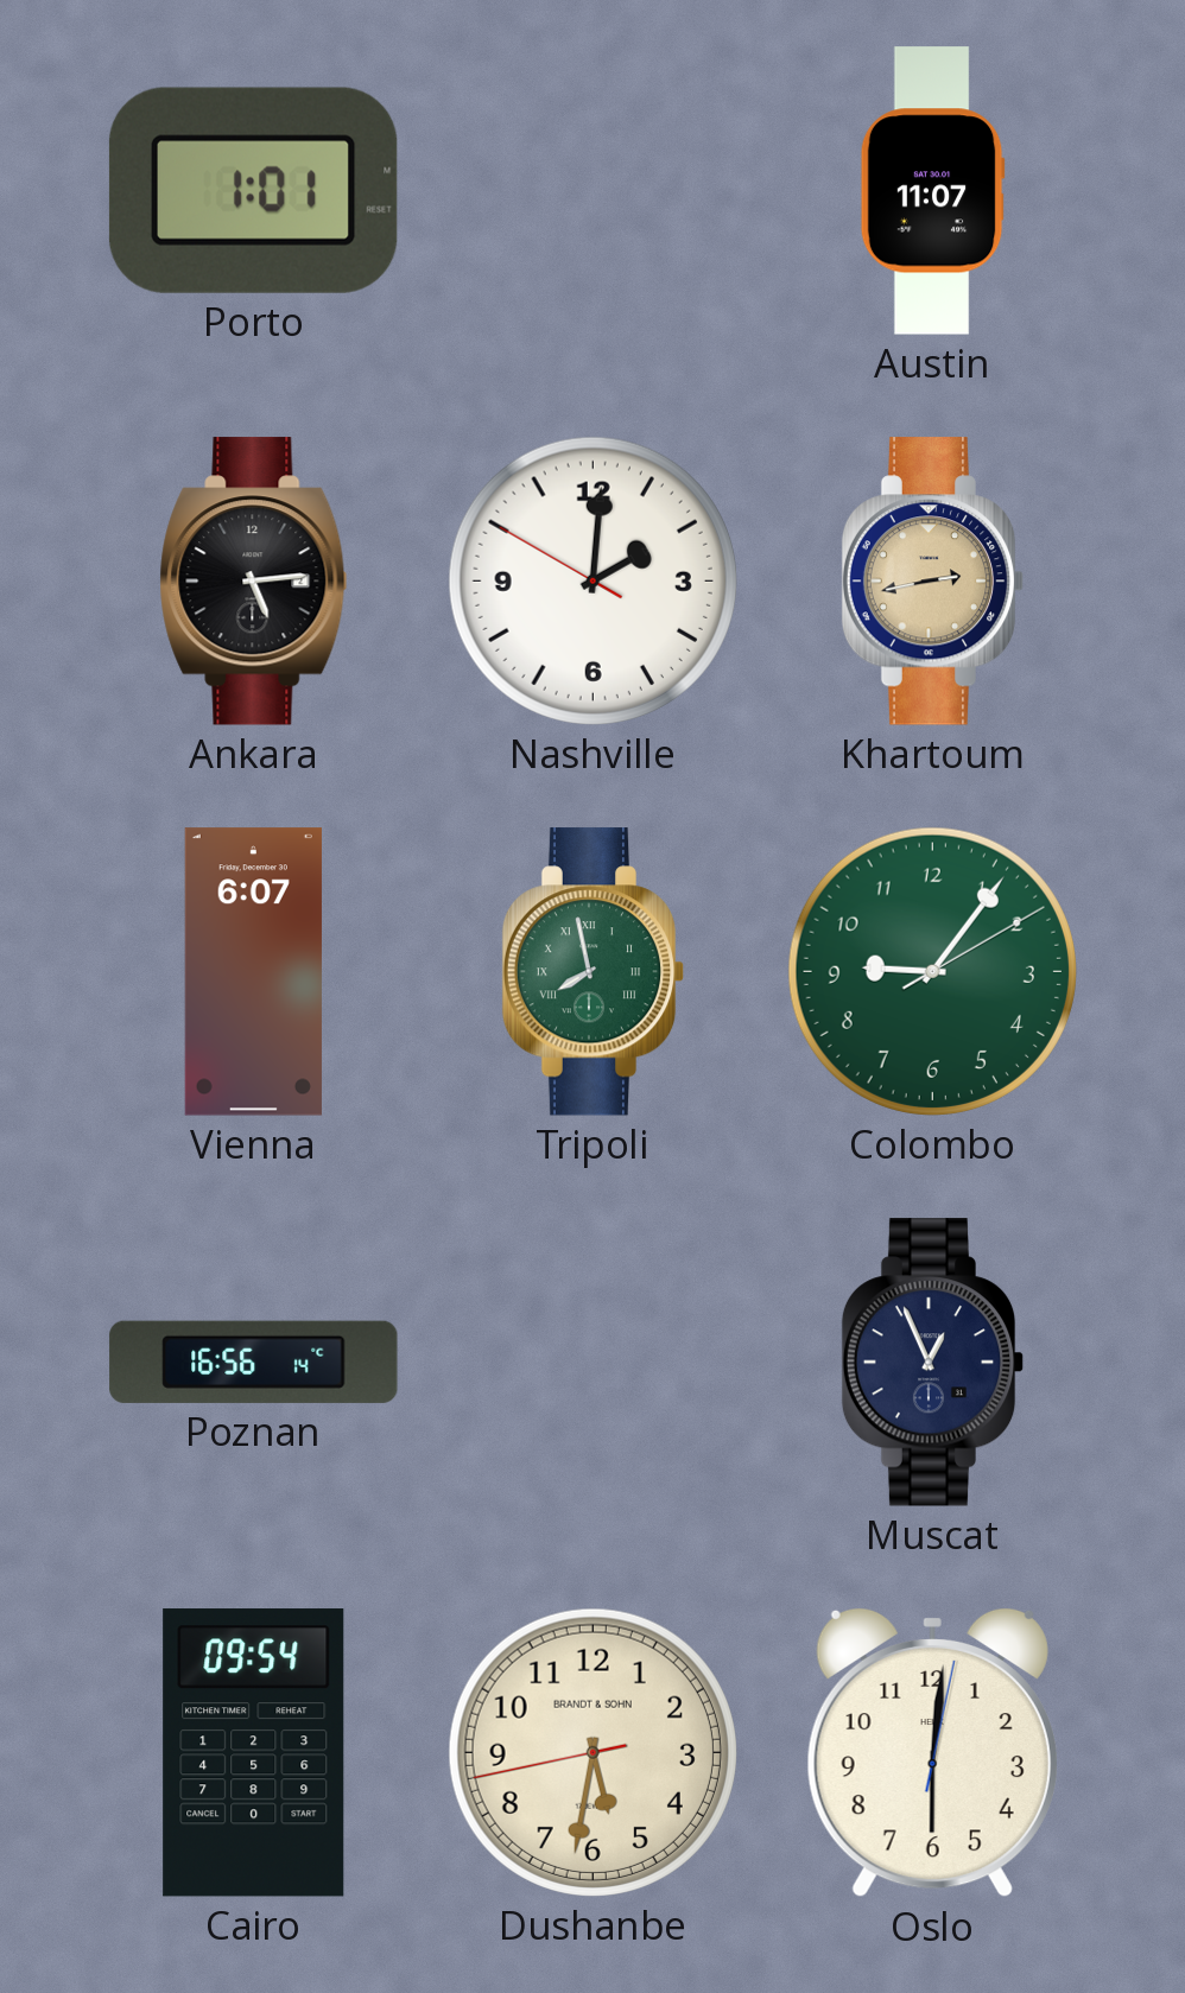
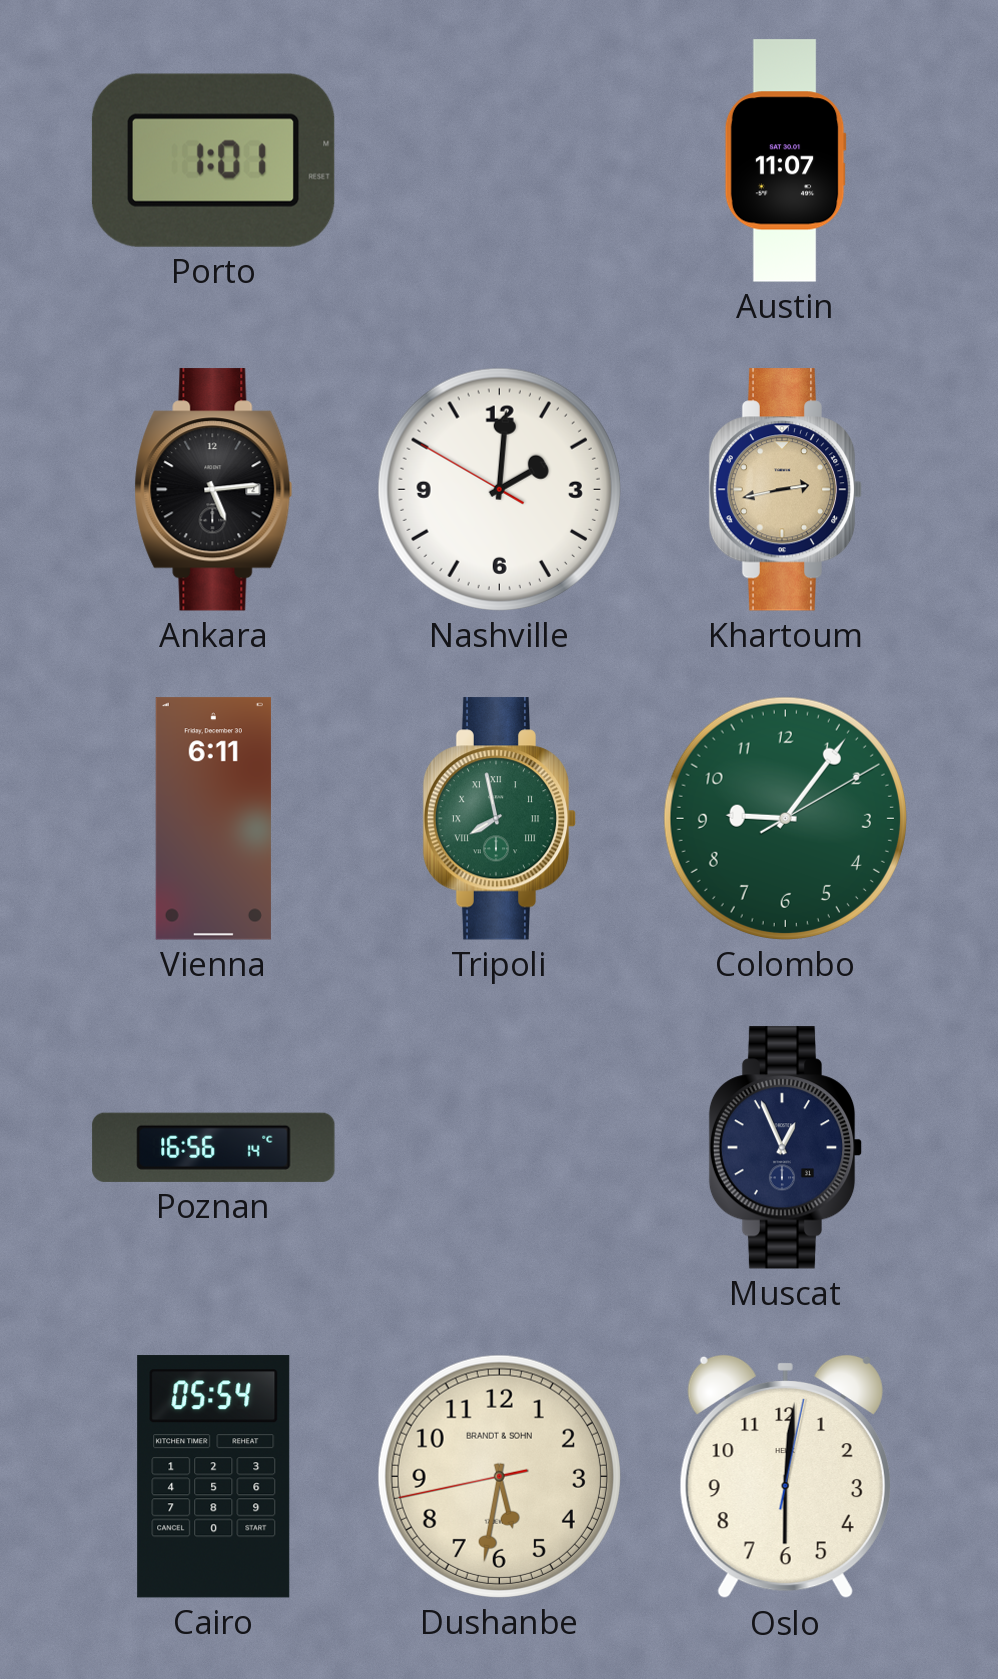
Vienna: 6:07 -> 6:11
Cairo: 09:54 -> 05:54
